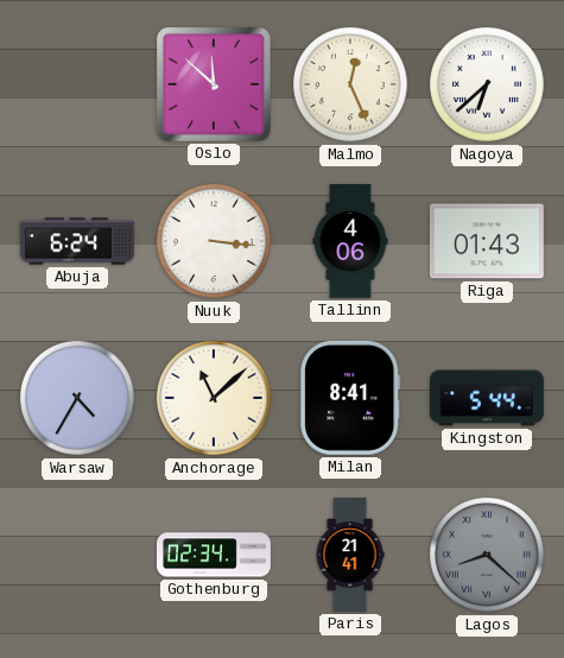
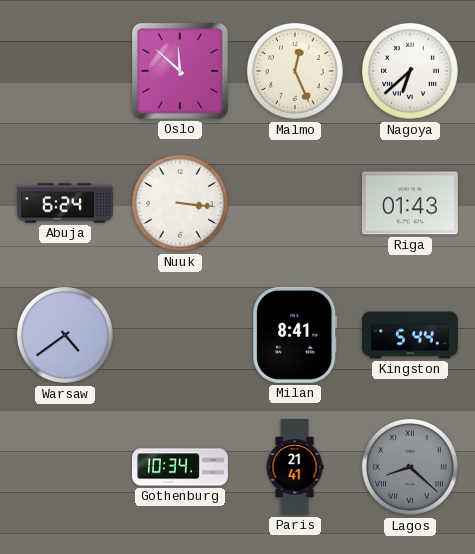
Tallinn: 4:06 -> none
Warsaw: 4:35 -> 4:39
Anchorage: 11:08 -> none
Gothenburg: 02:34 -> 10:34
